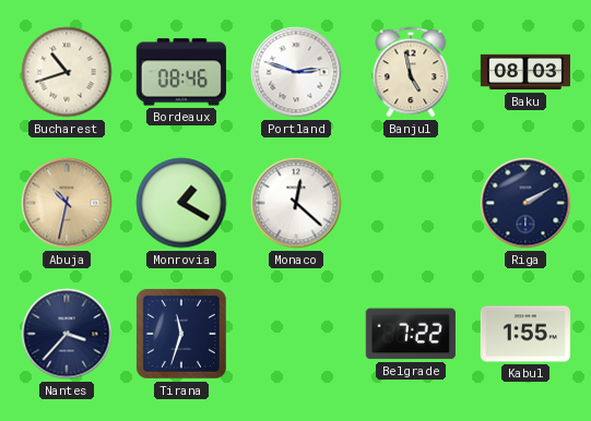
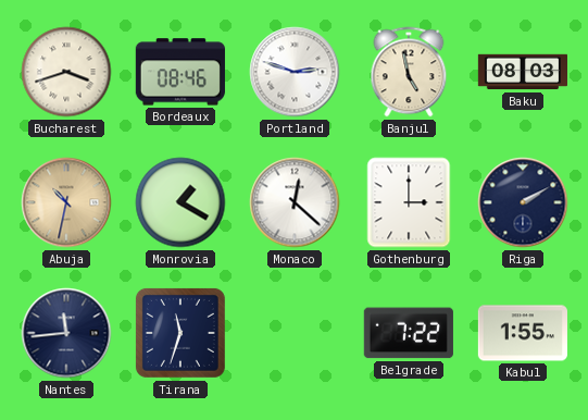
Bucharest: 10:42 -> 3:42
Gothenburg: none -> 3:00
Nantes: 3:37 -> 11:44
